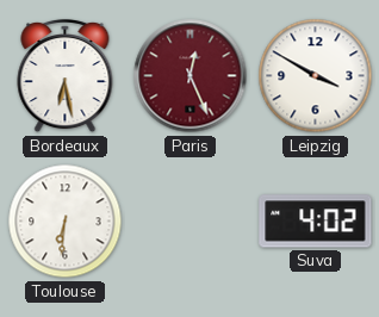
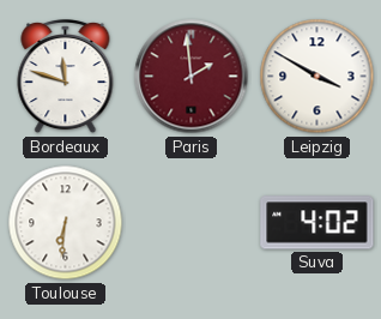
Bordeaux: 6:28 -> 11:48
Paris: 12:26 -> 1:59
